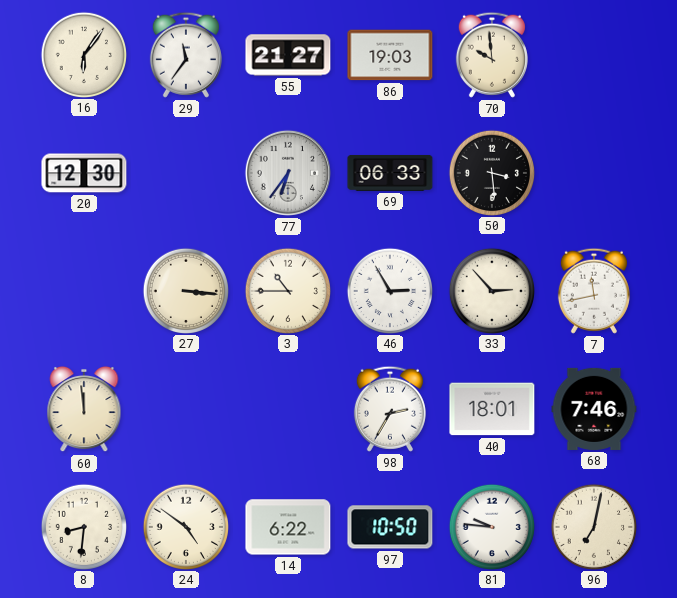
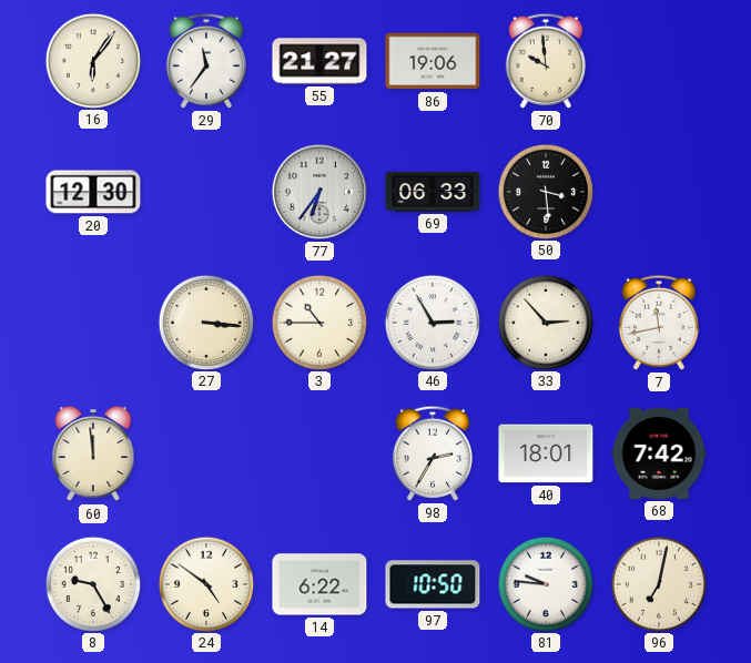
86: 19:03 -> 19:06
68: 7:46 -> 7:42
8: 8:31 -> 9:25
